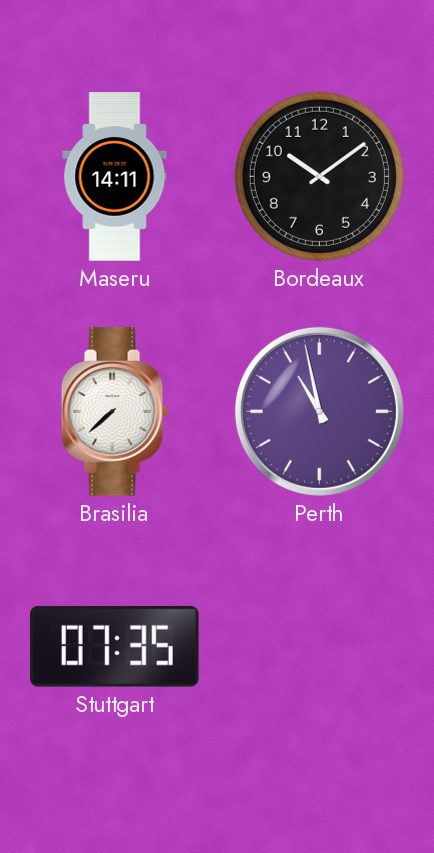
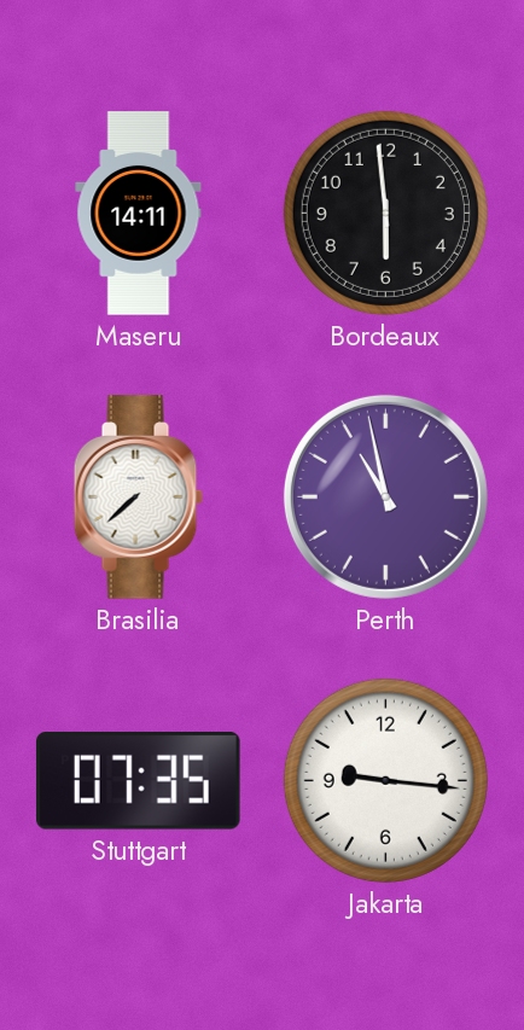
Bordeaux: 10:09 -> 5:59
Jakarta: none -> 9:16
